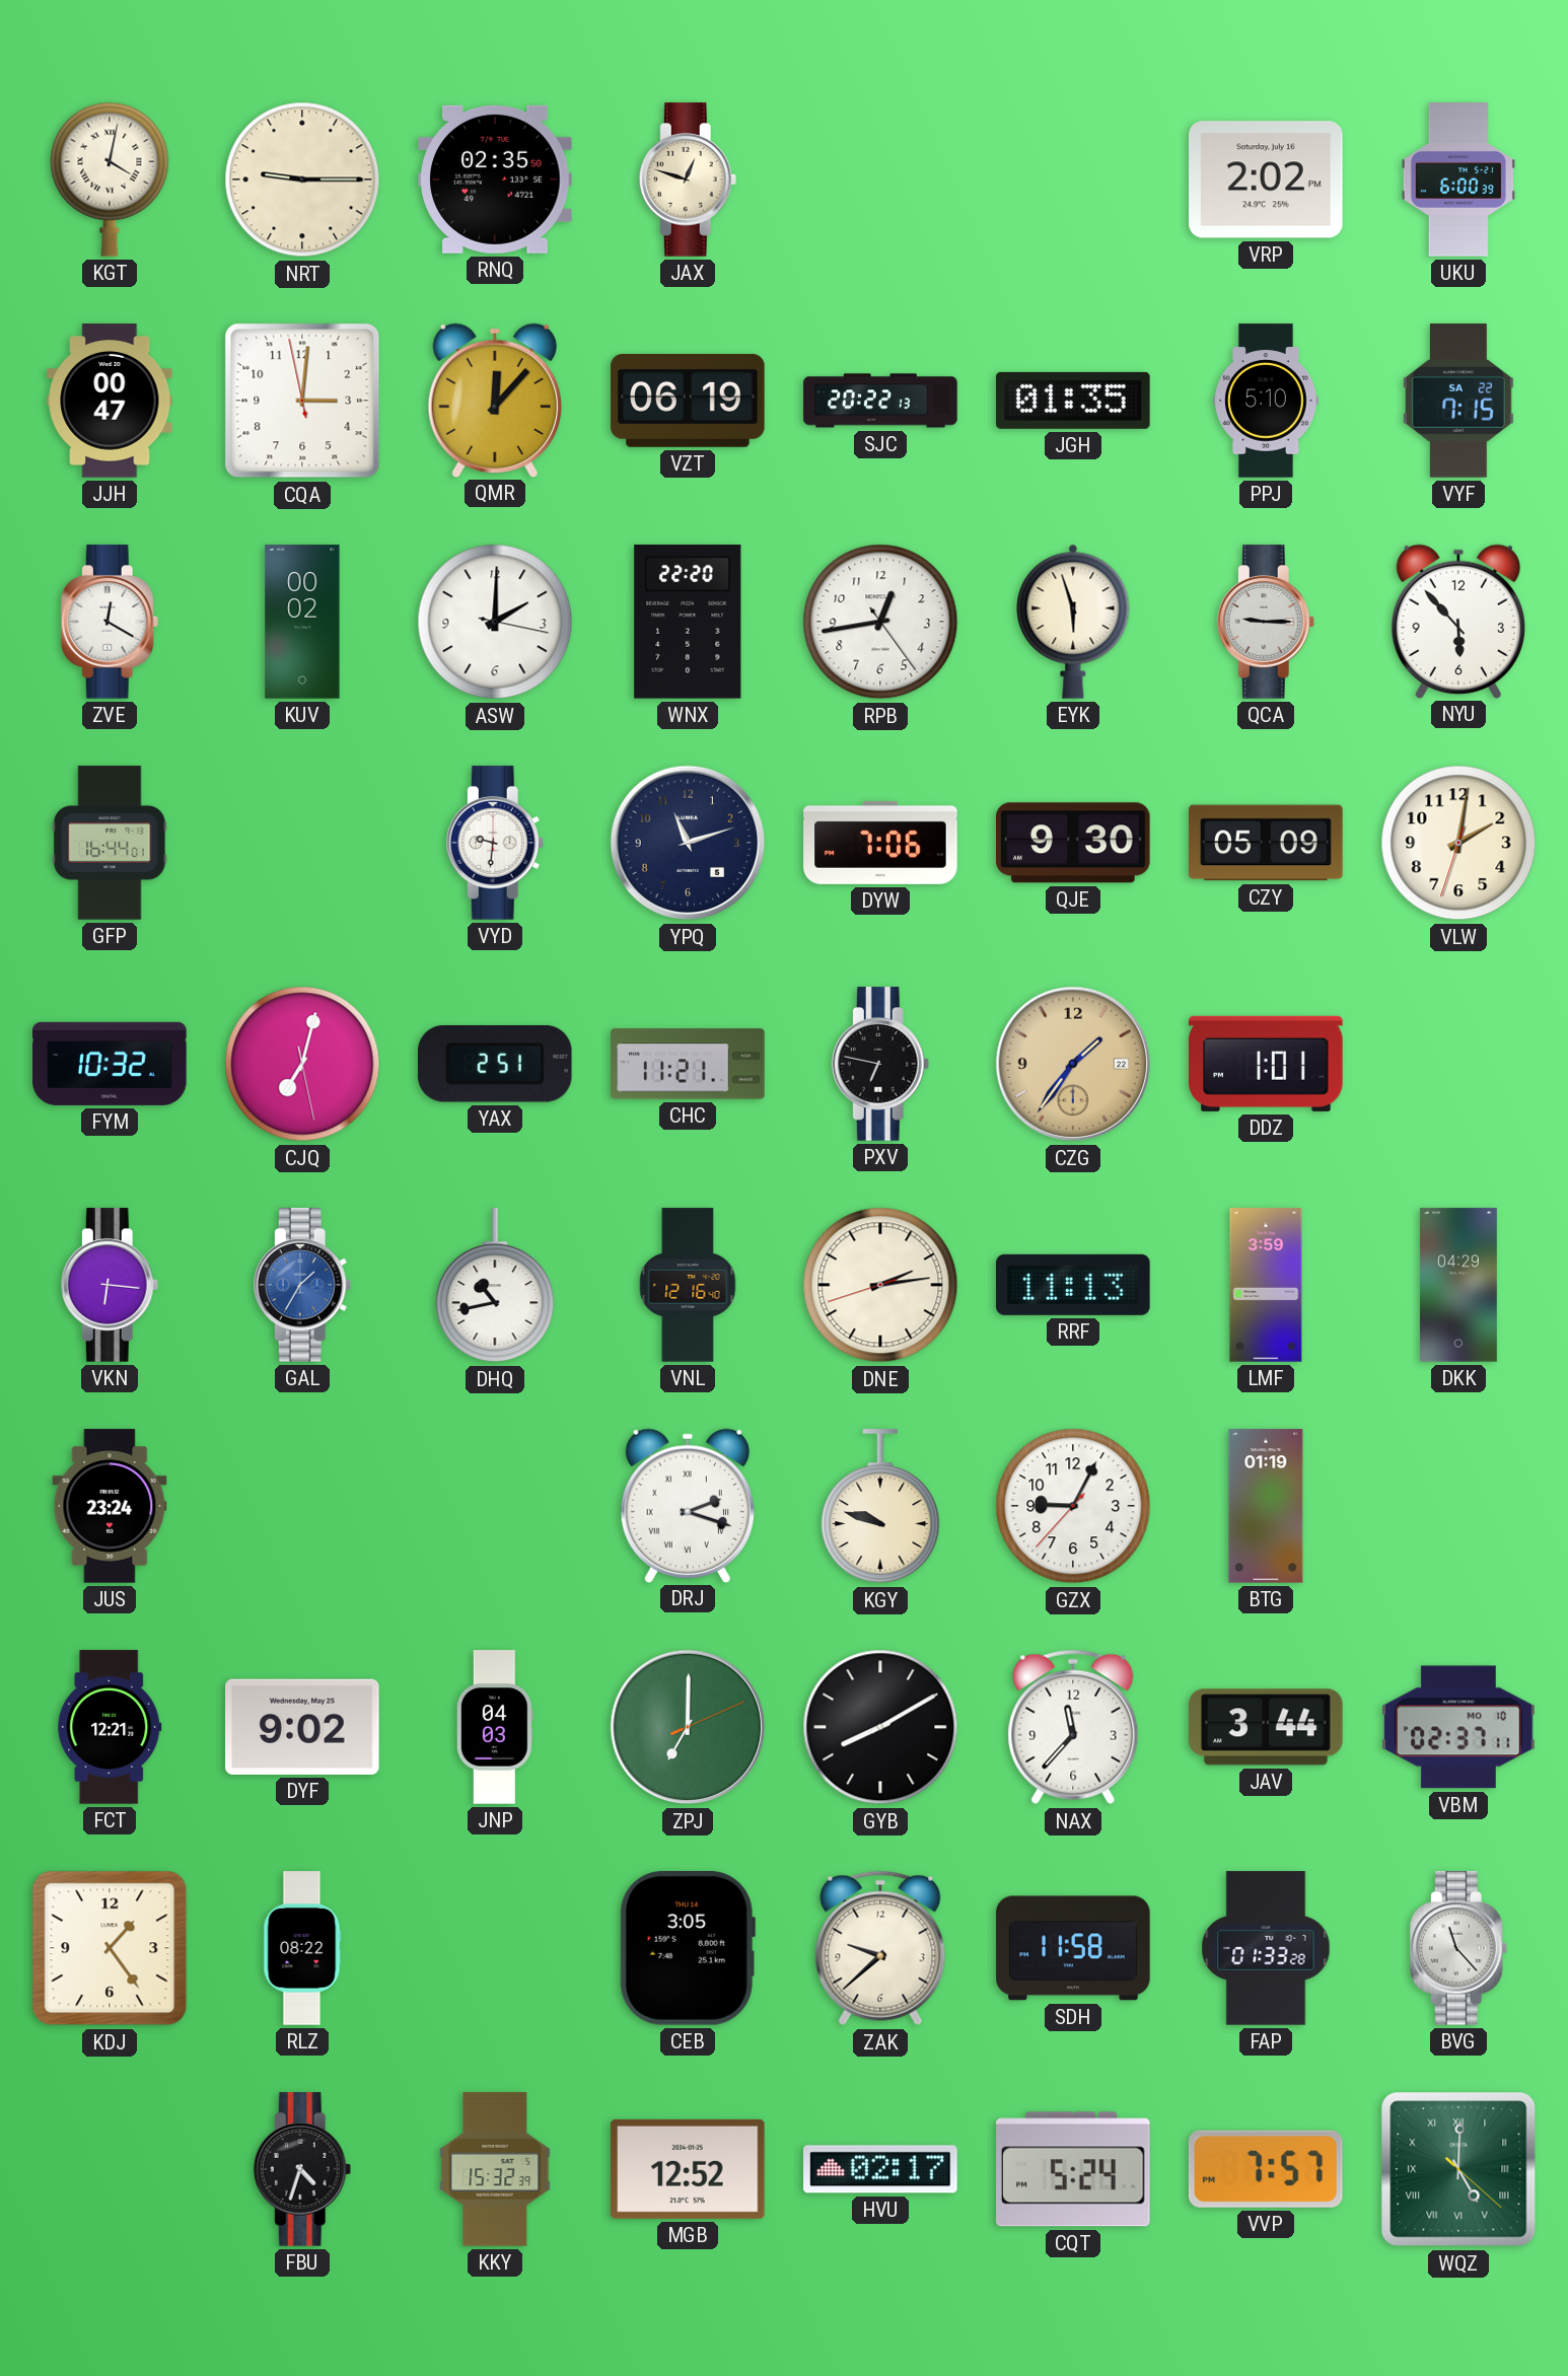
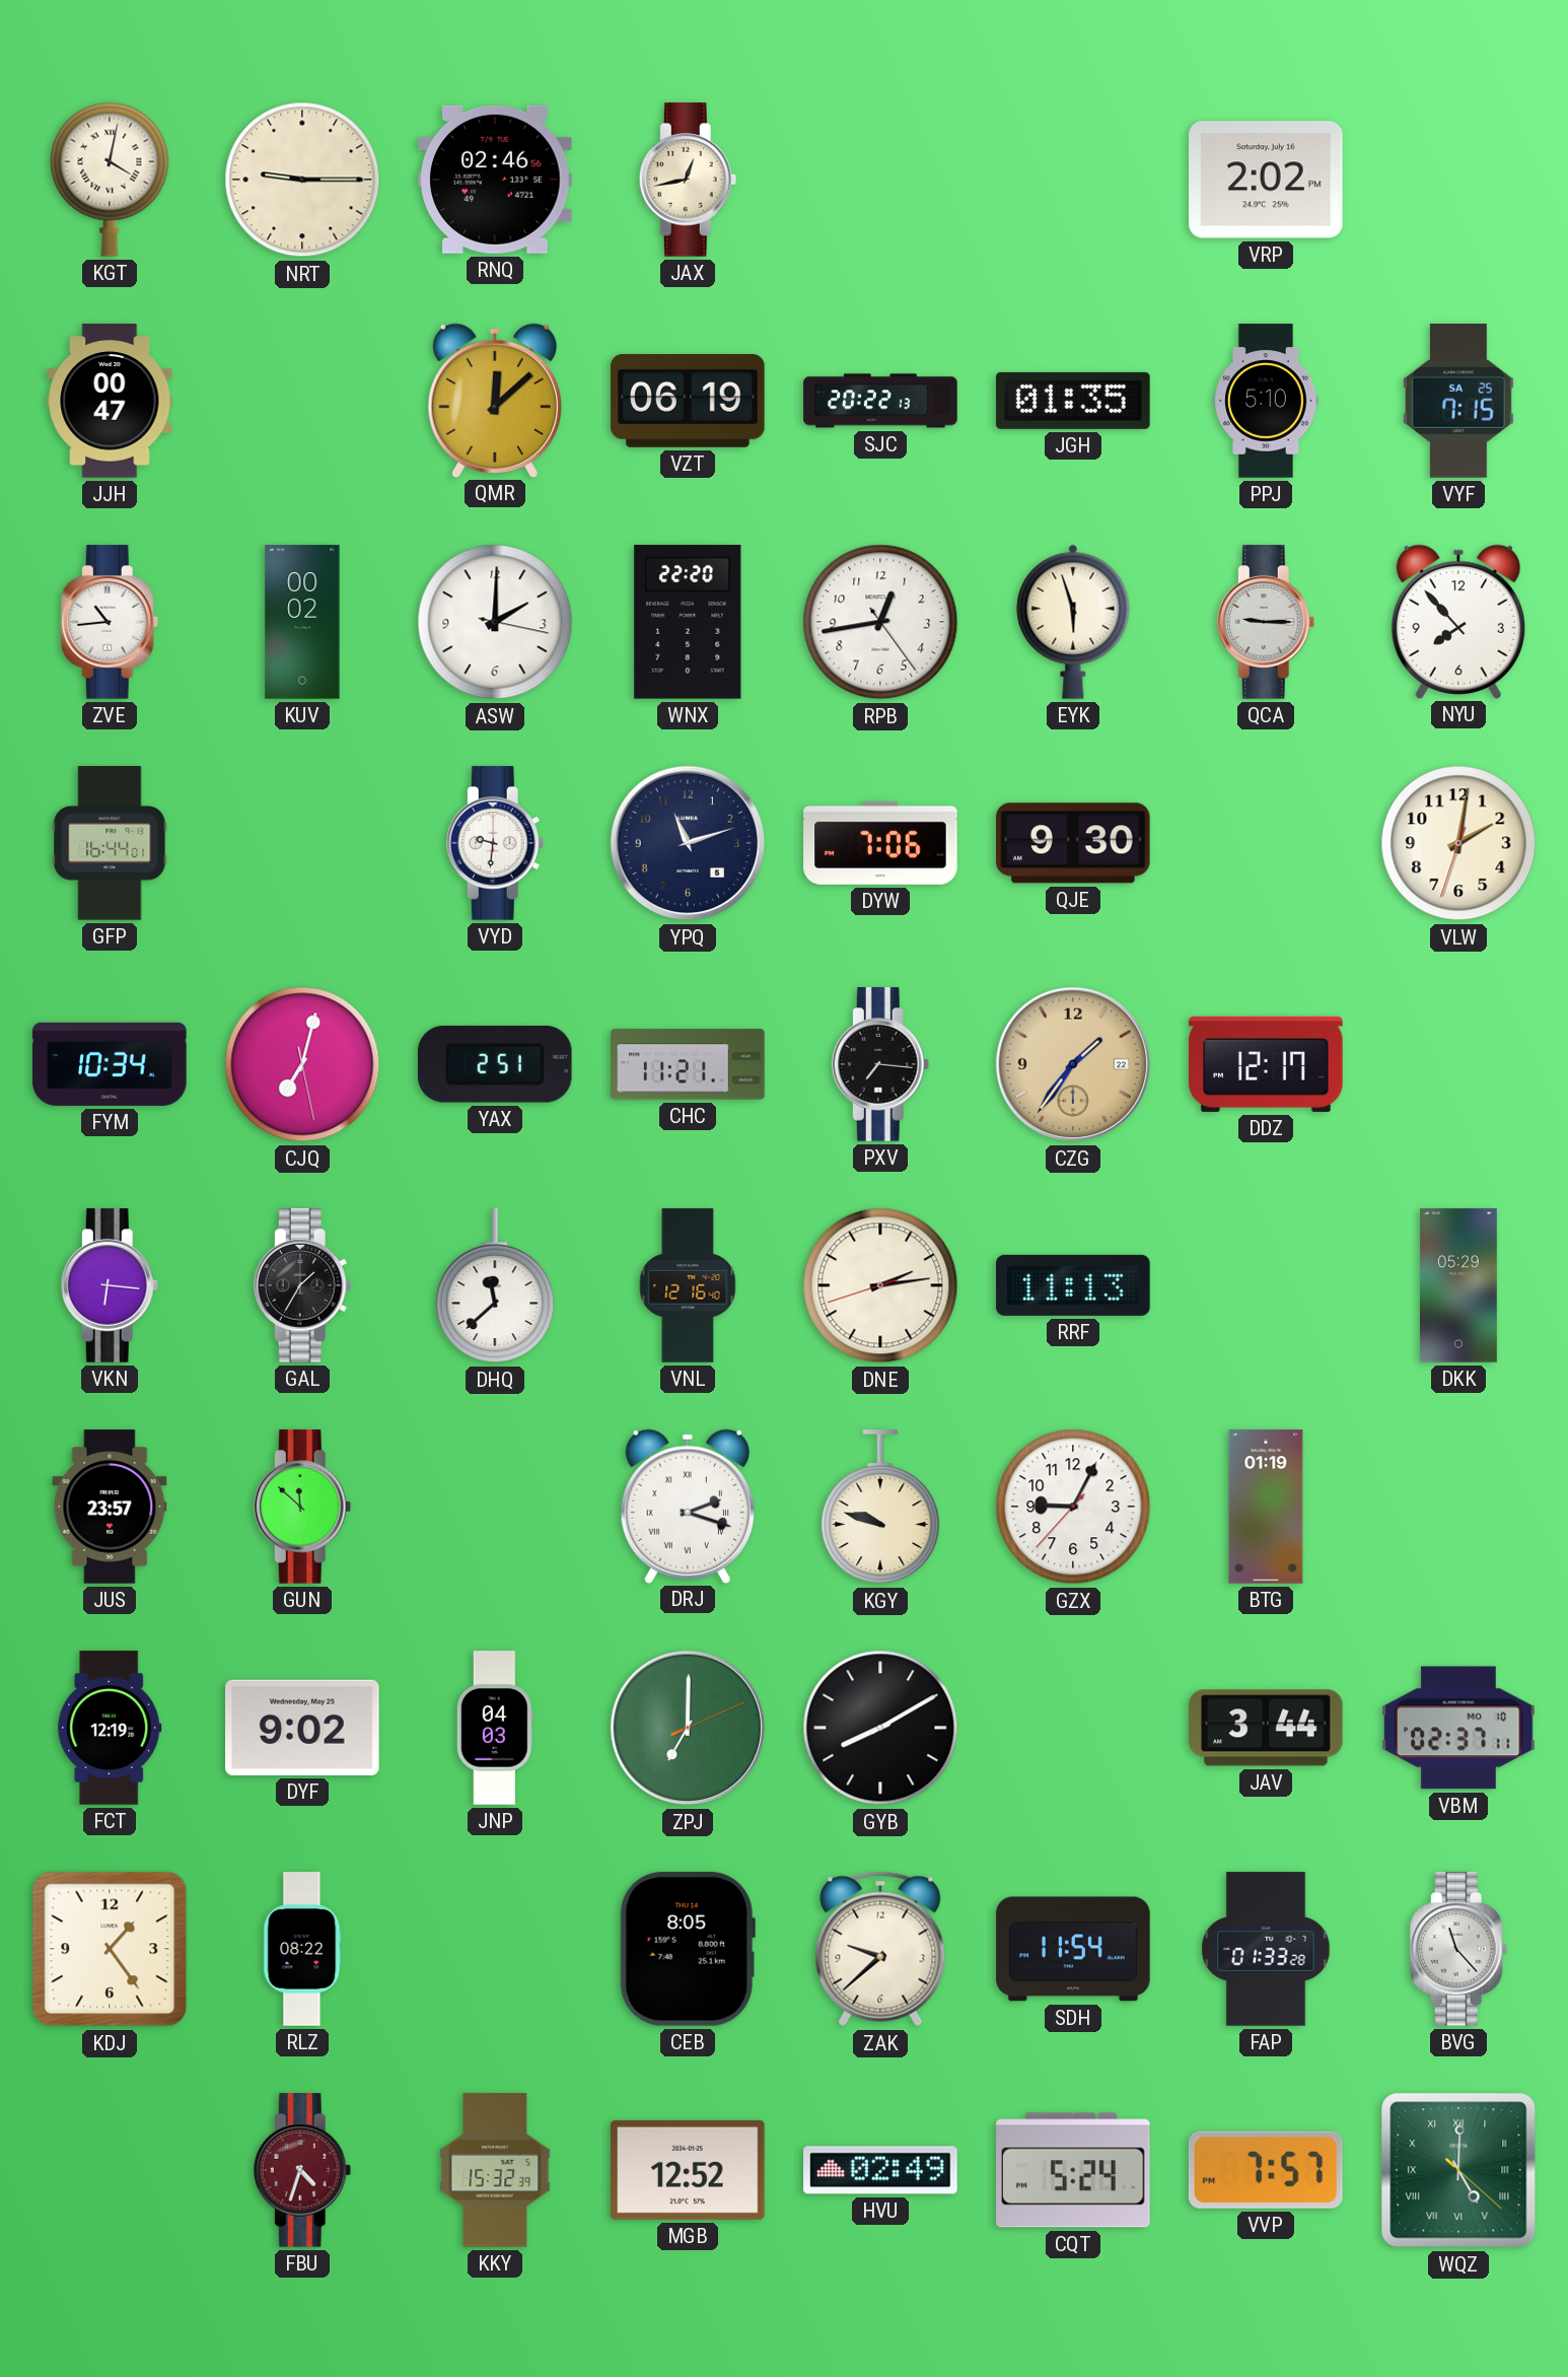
RNQ: 02:35 -> 02:46
JAX: 12:48 -> 12:43
UKU: 6:00 -> none
CQA: 3:00 -> none
QMR: 12:07 -> 12:08
VYF date: SA 22 -> SA 25
ZVE: 12:20 -> 10:44
NYU: 5:53 -> 7:53
CZY: 05:09 -> none
FYM: 10:32 -> 10:34
PXV: 6:47 -> 7:16
DDZ: 1:01 -> 12:17
GAL dial: blue -> black
DHQ: 10:43 -> 11:38
LMF: 3:59 -> none
DKK: 04:29 -> 05:29
JUS: 23:24 -> 23:57
GUN: none -> 11:52
FCT: 12:21 -> 12:19
NAX: 11:37 -> none
CEB: 3:05 -> 8:05
SDH: 11:58 -> 11:54
FBU dial: black -> burgundy
HVU: 02:17 -> 02:49
